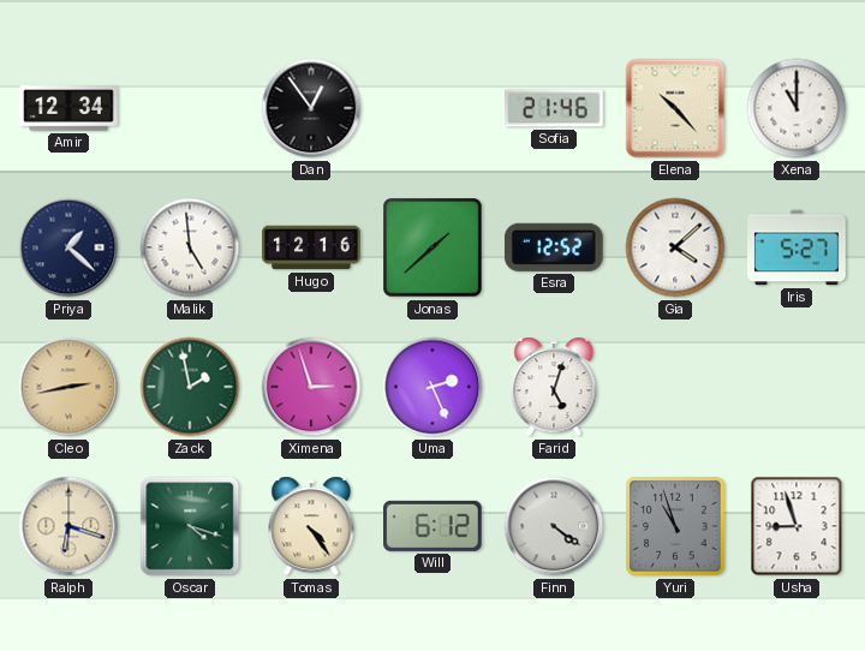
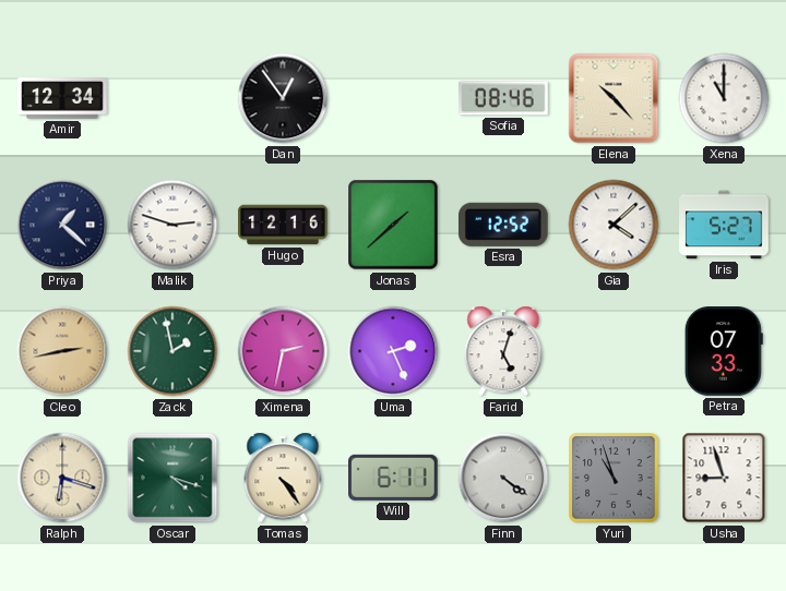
Sofia: 21:46 -> 08:46
Malik: 4:59 -> 2:48
Ximena: 2:57 -> 2:32
Petra: none -> 07:33
Will: 6:12 -> 6:11
